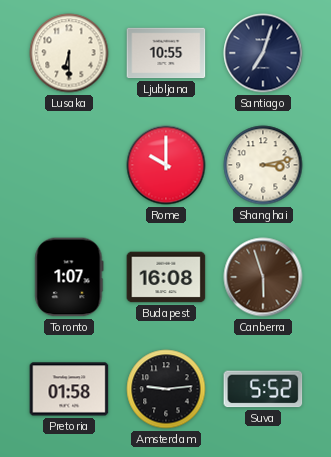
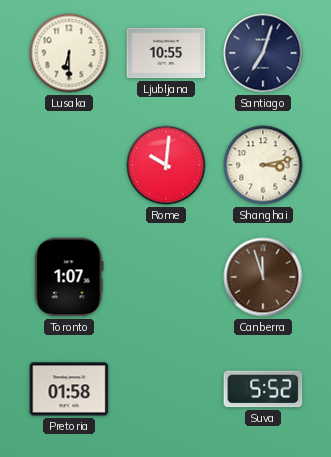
Rome: 10:00 -> 10:01
Budapest: 16:08 -> none
Canberra: 5:57 -> 11:57
Amsterdam: 9:14 -> none
